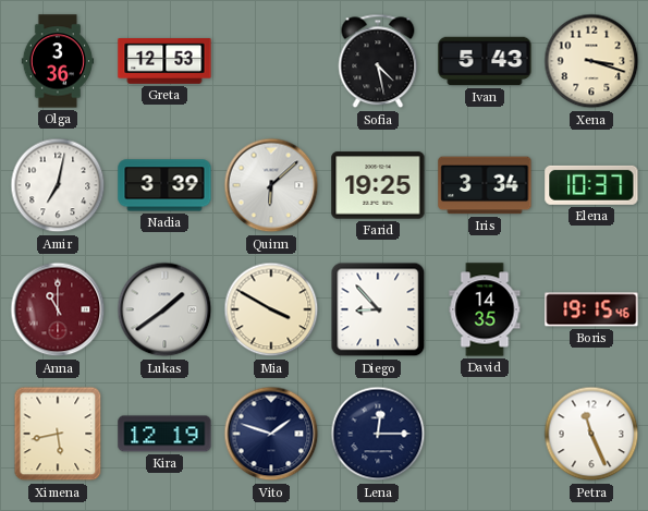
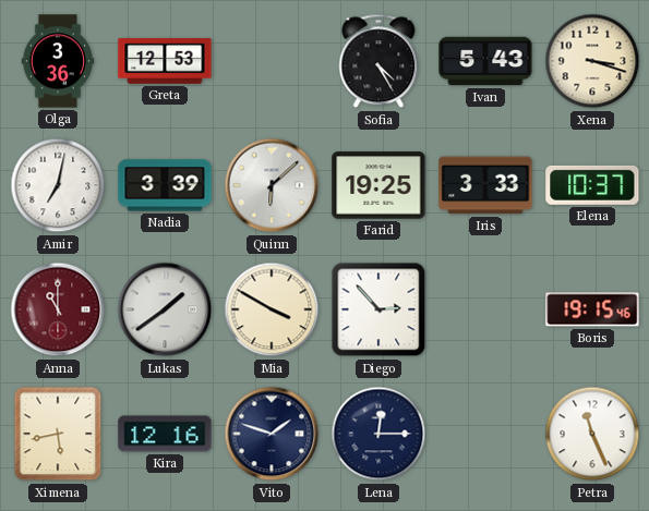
Sofia: 4:28 -> 4:25
Iris: 3:34 -> 3:33
Diego: 8:53 -> 2:53
David: 14:35 -> none
Kira: 12:19 -> 12:16
